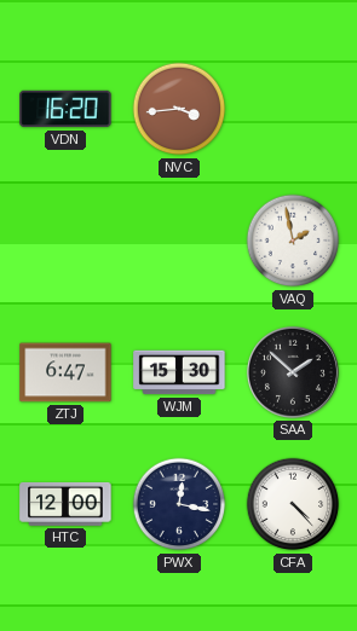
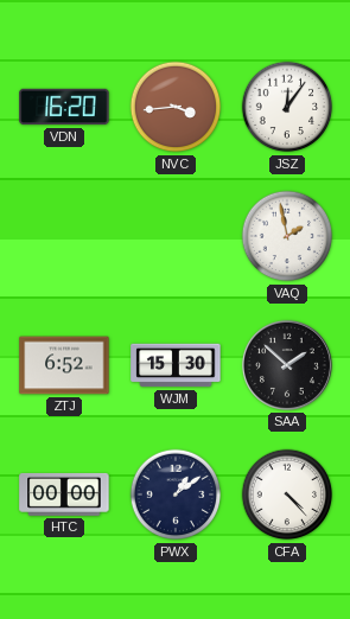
JSZ: none -> 12:06
ZTJ: 6:47 -> 6:52
HTC: 12:00 -> 00:00
PWX: 12:17 -> 1:09
